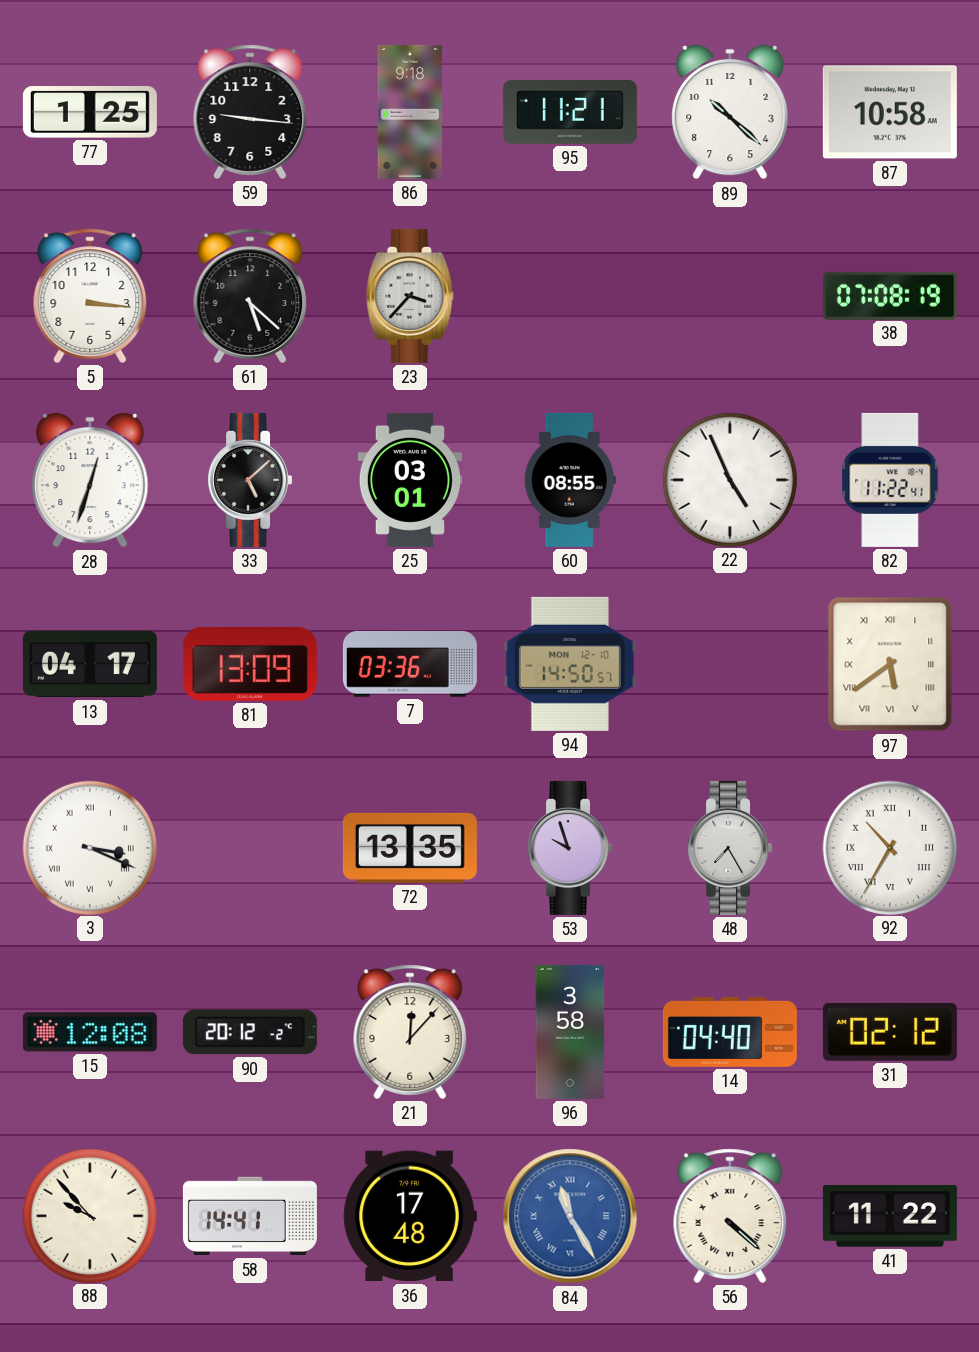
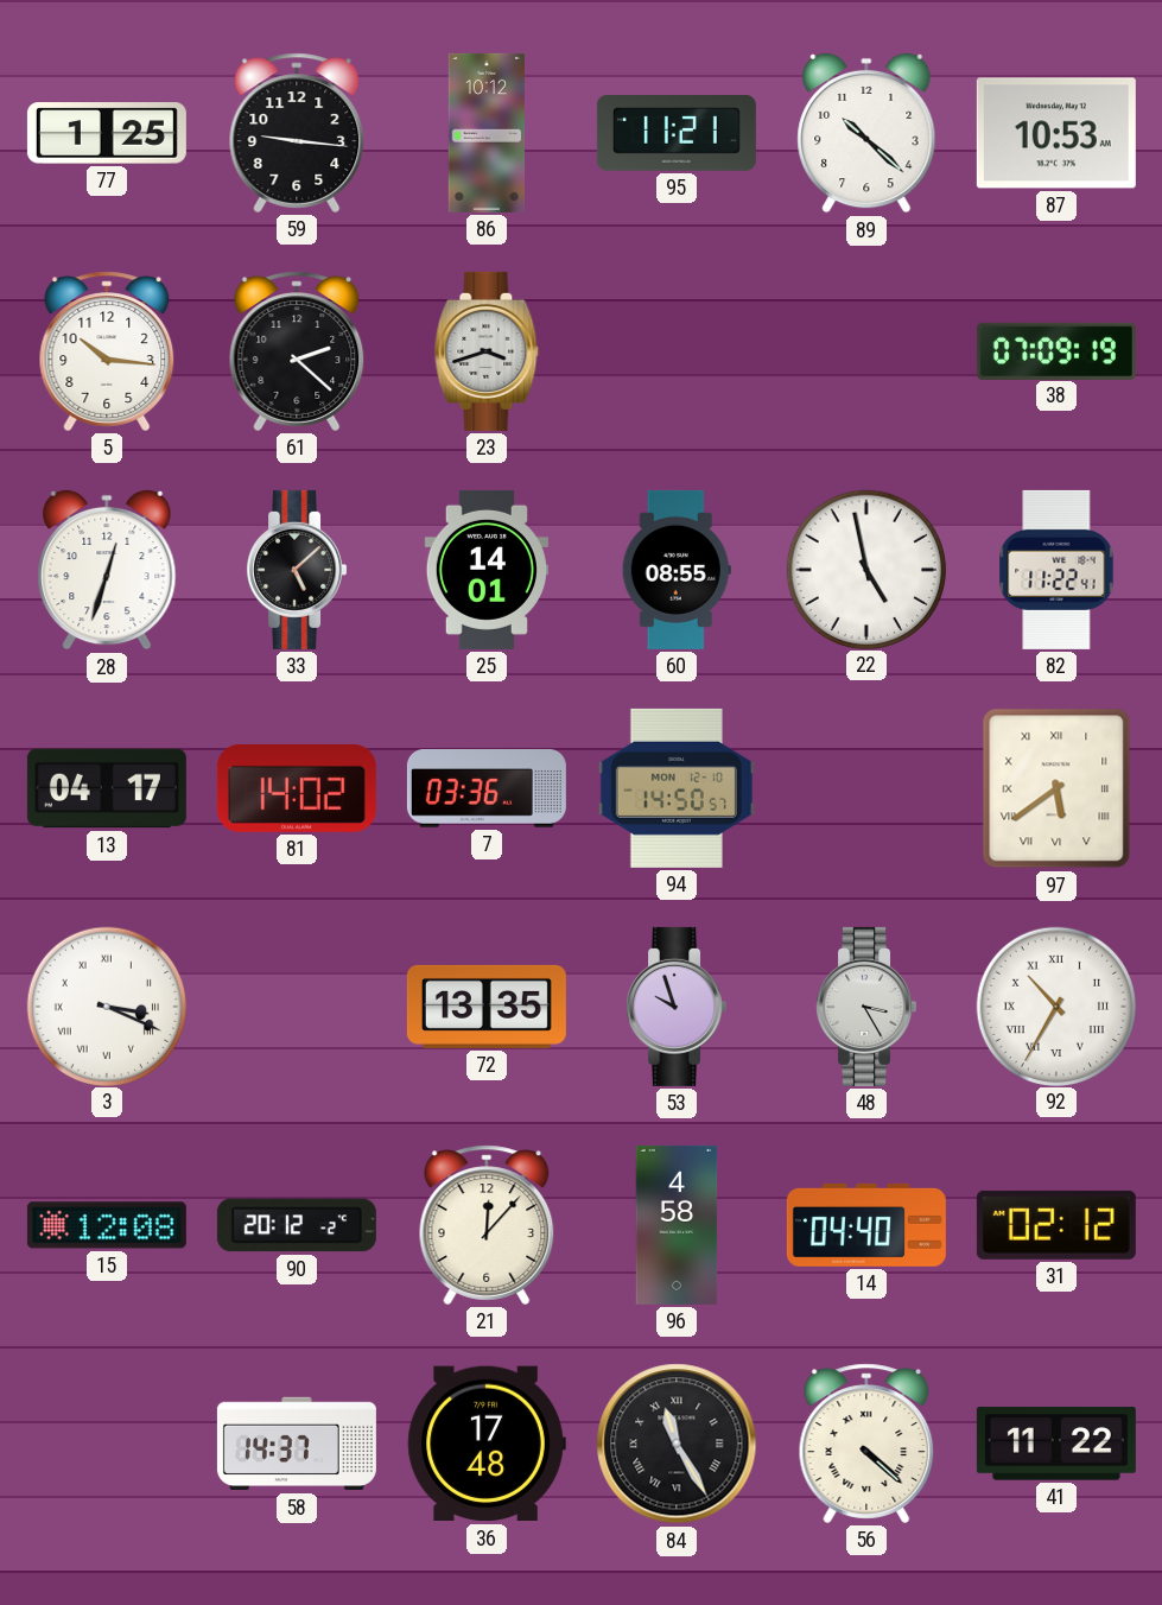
86: 9:18 -> 10:12
87: 10:58 -> 10:53
5: 3:16 -> 10:16
61: 5:22 -> 2:22
23: 3:37 -> 3:42
38: 07:08 -> 07:09
25: 03:01 -> 14:01
22: 4:56 -> 4:58
81: 13:09 -> 14:02
48: 7:25 -> 3:25
96: 3:58 -> 4:58
88: 9:53 -> none
58: 14:41 -> 14:37
84 dial: blue -> black
